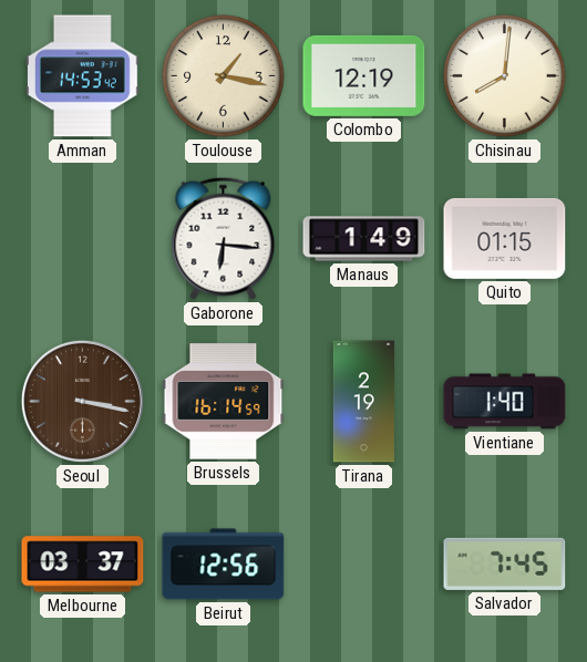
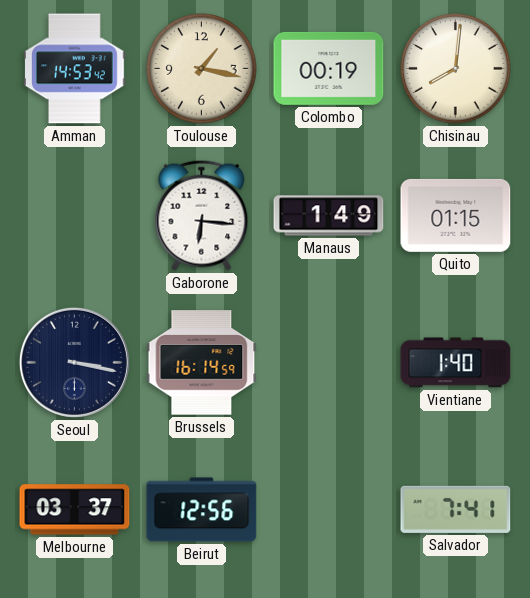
Colombo: 12:19 -> 00:19
Seoul dial: brown -> navy
Tirana: 2:19 -> none
Salvador: 7:45 -> 7:41
